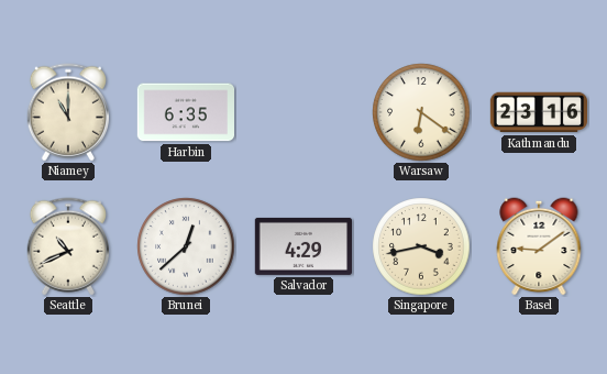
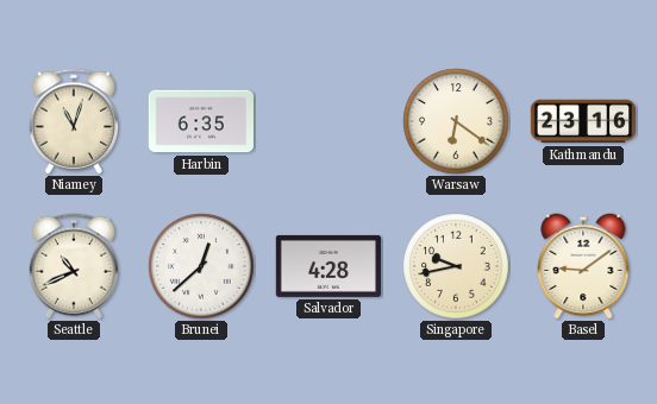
Niamey: 11:00 -> 11:03
Salvador: 4:29 -> 4:28
Singapore: 3:43 -> 9:43
